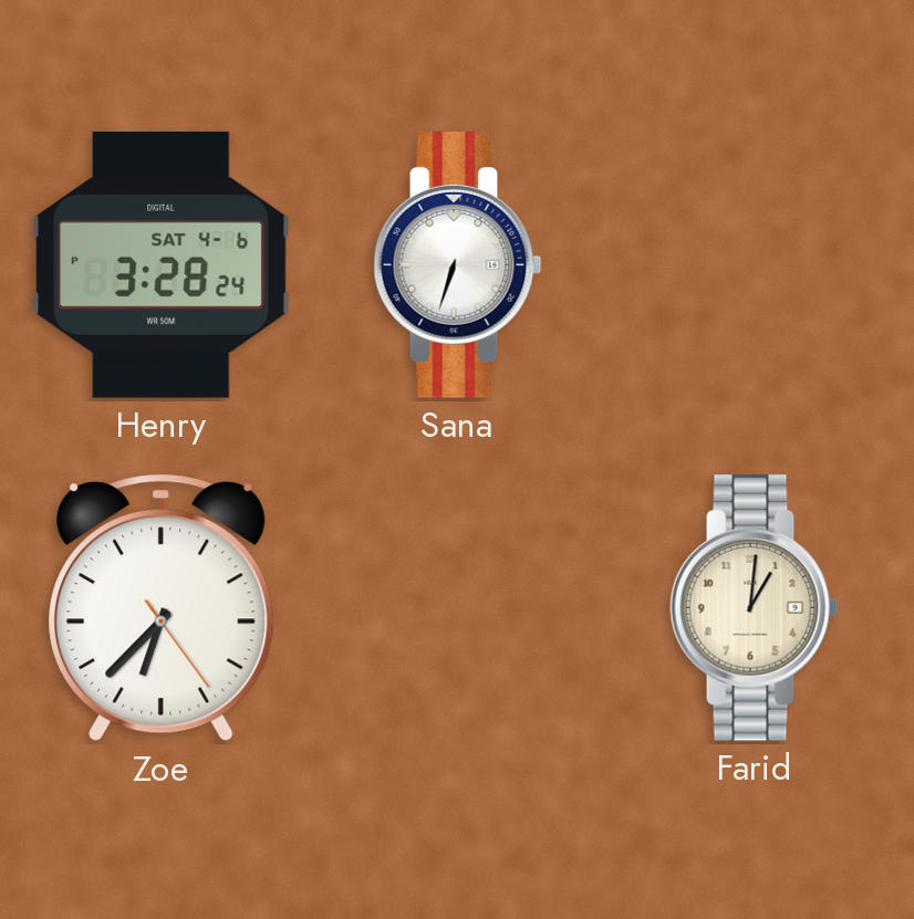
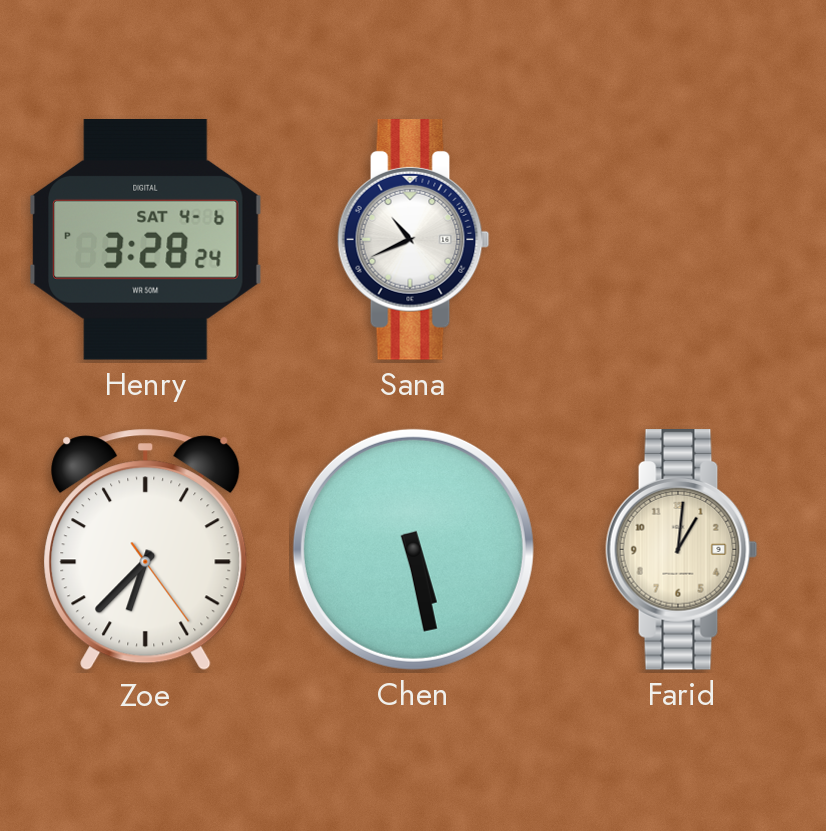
Sana: 6:33 -> 10:41
Chen: none -> 5:28
